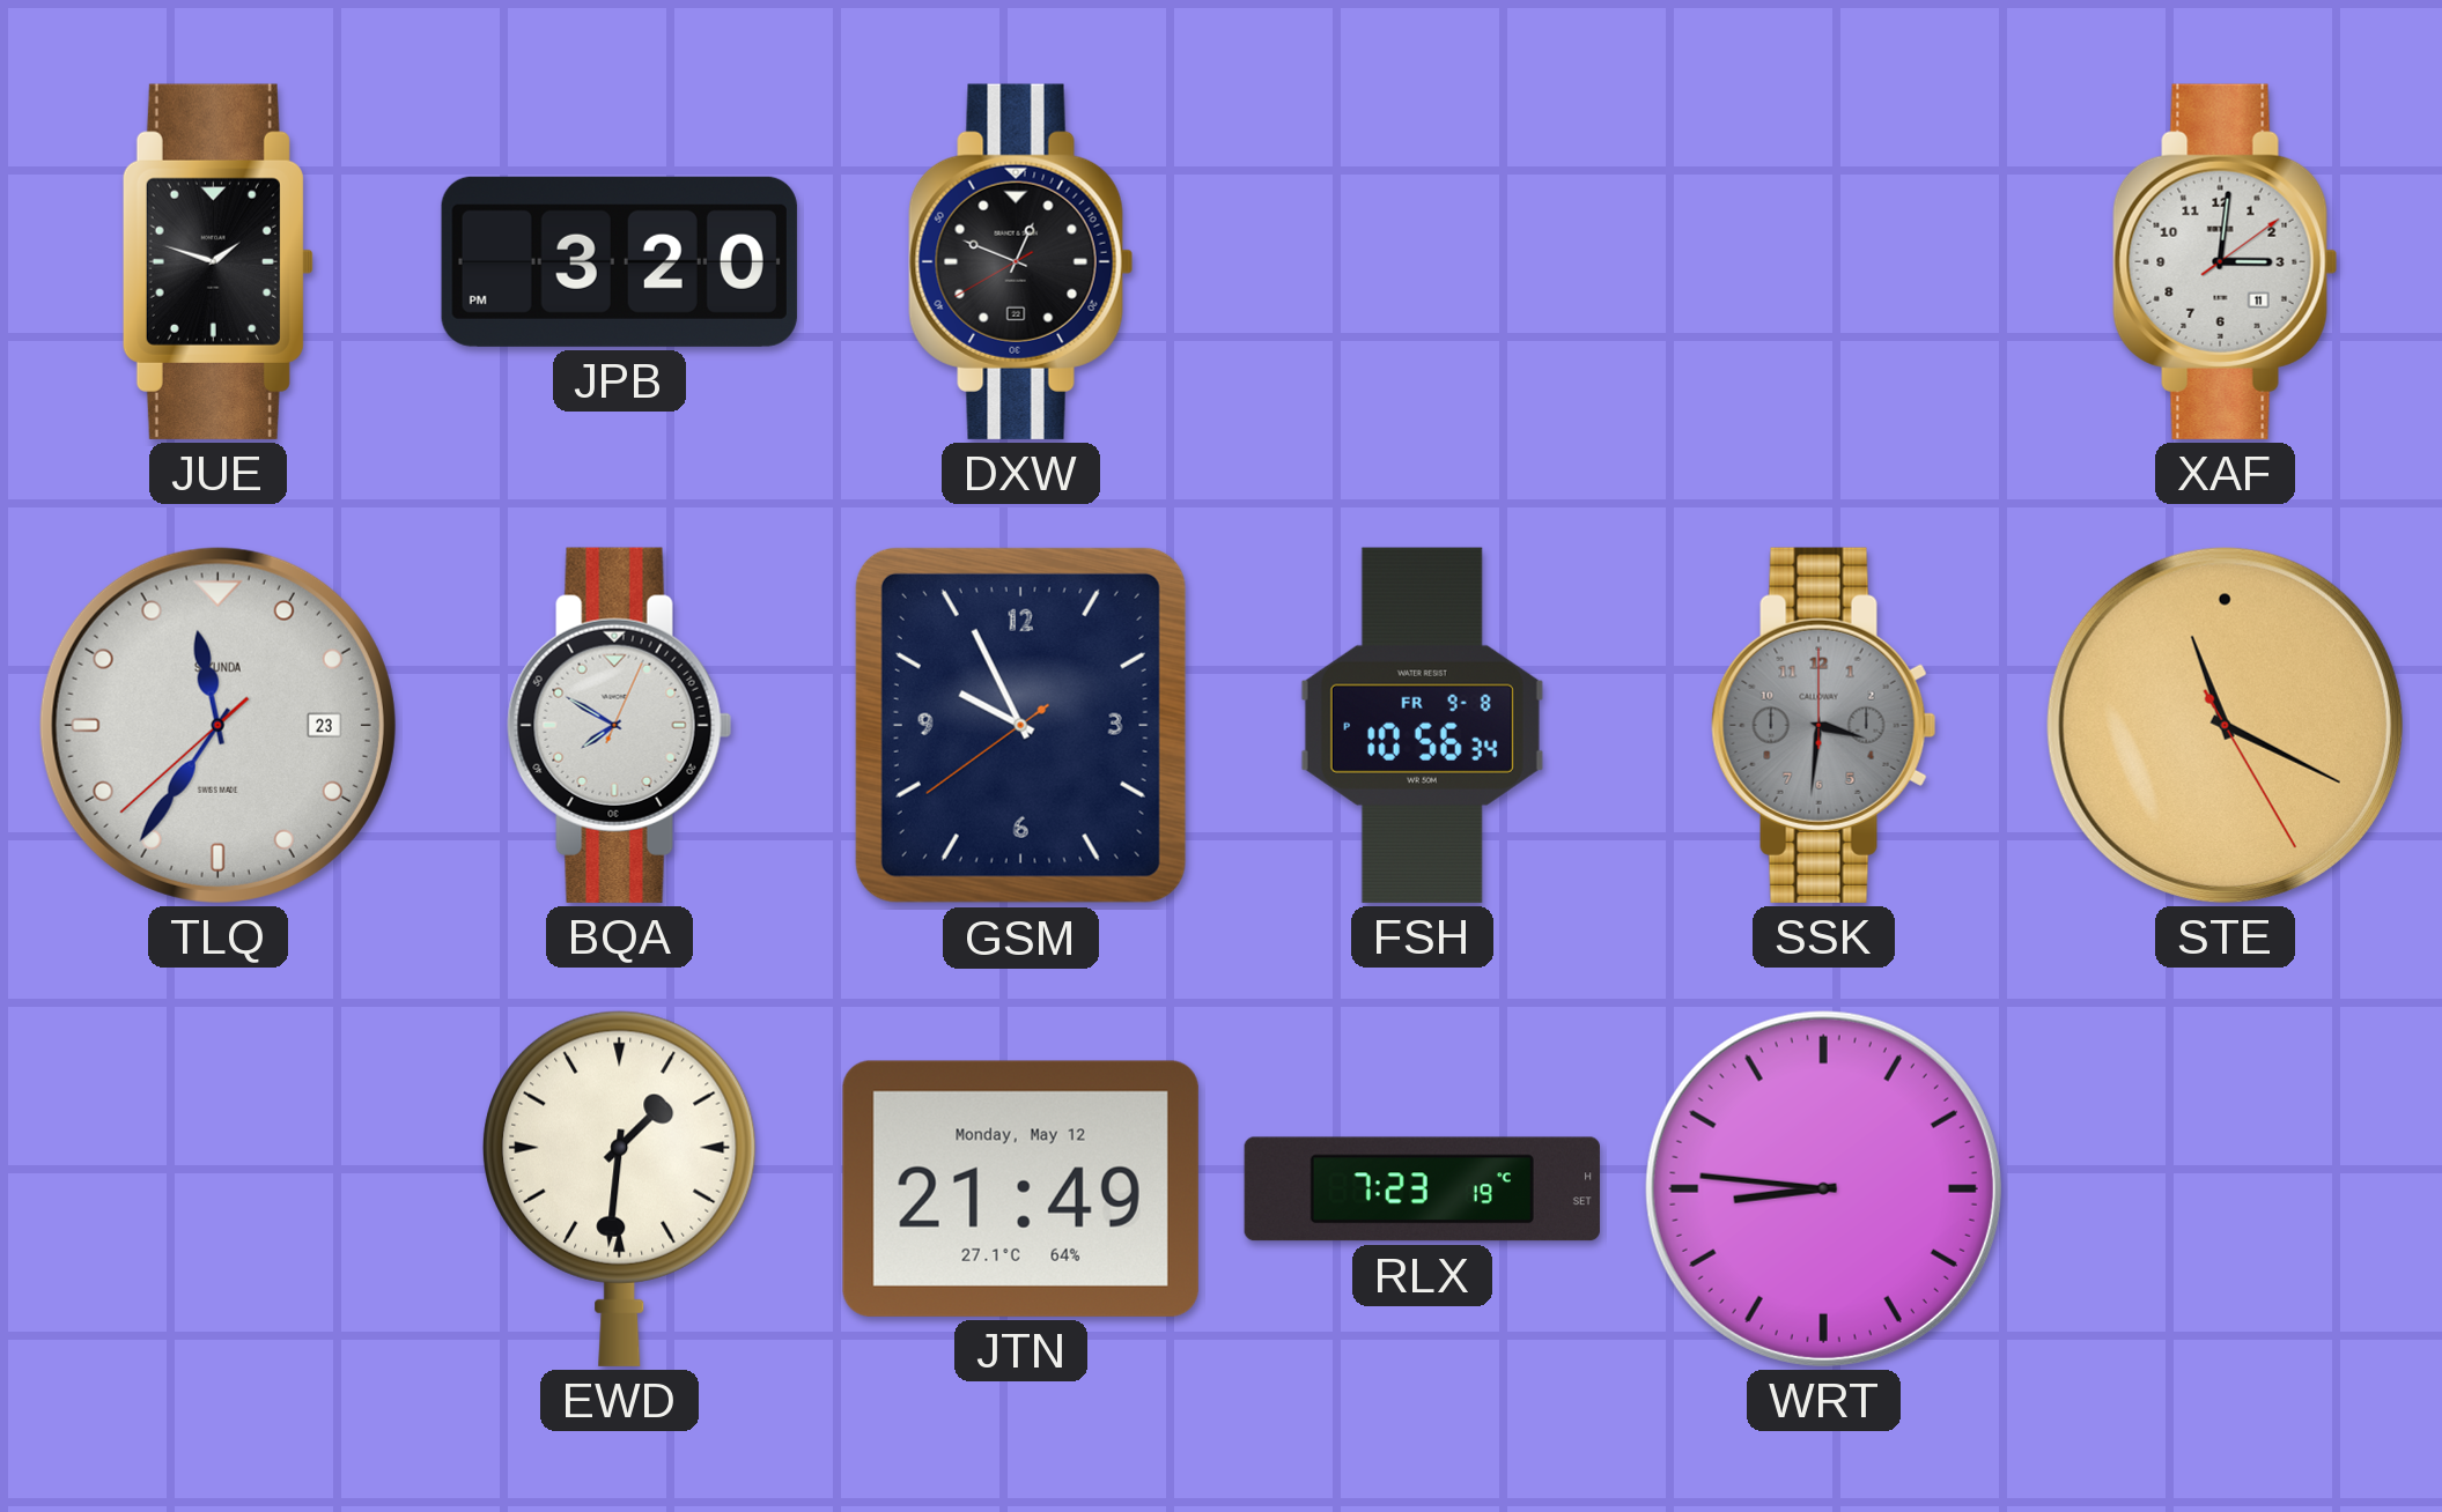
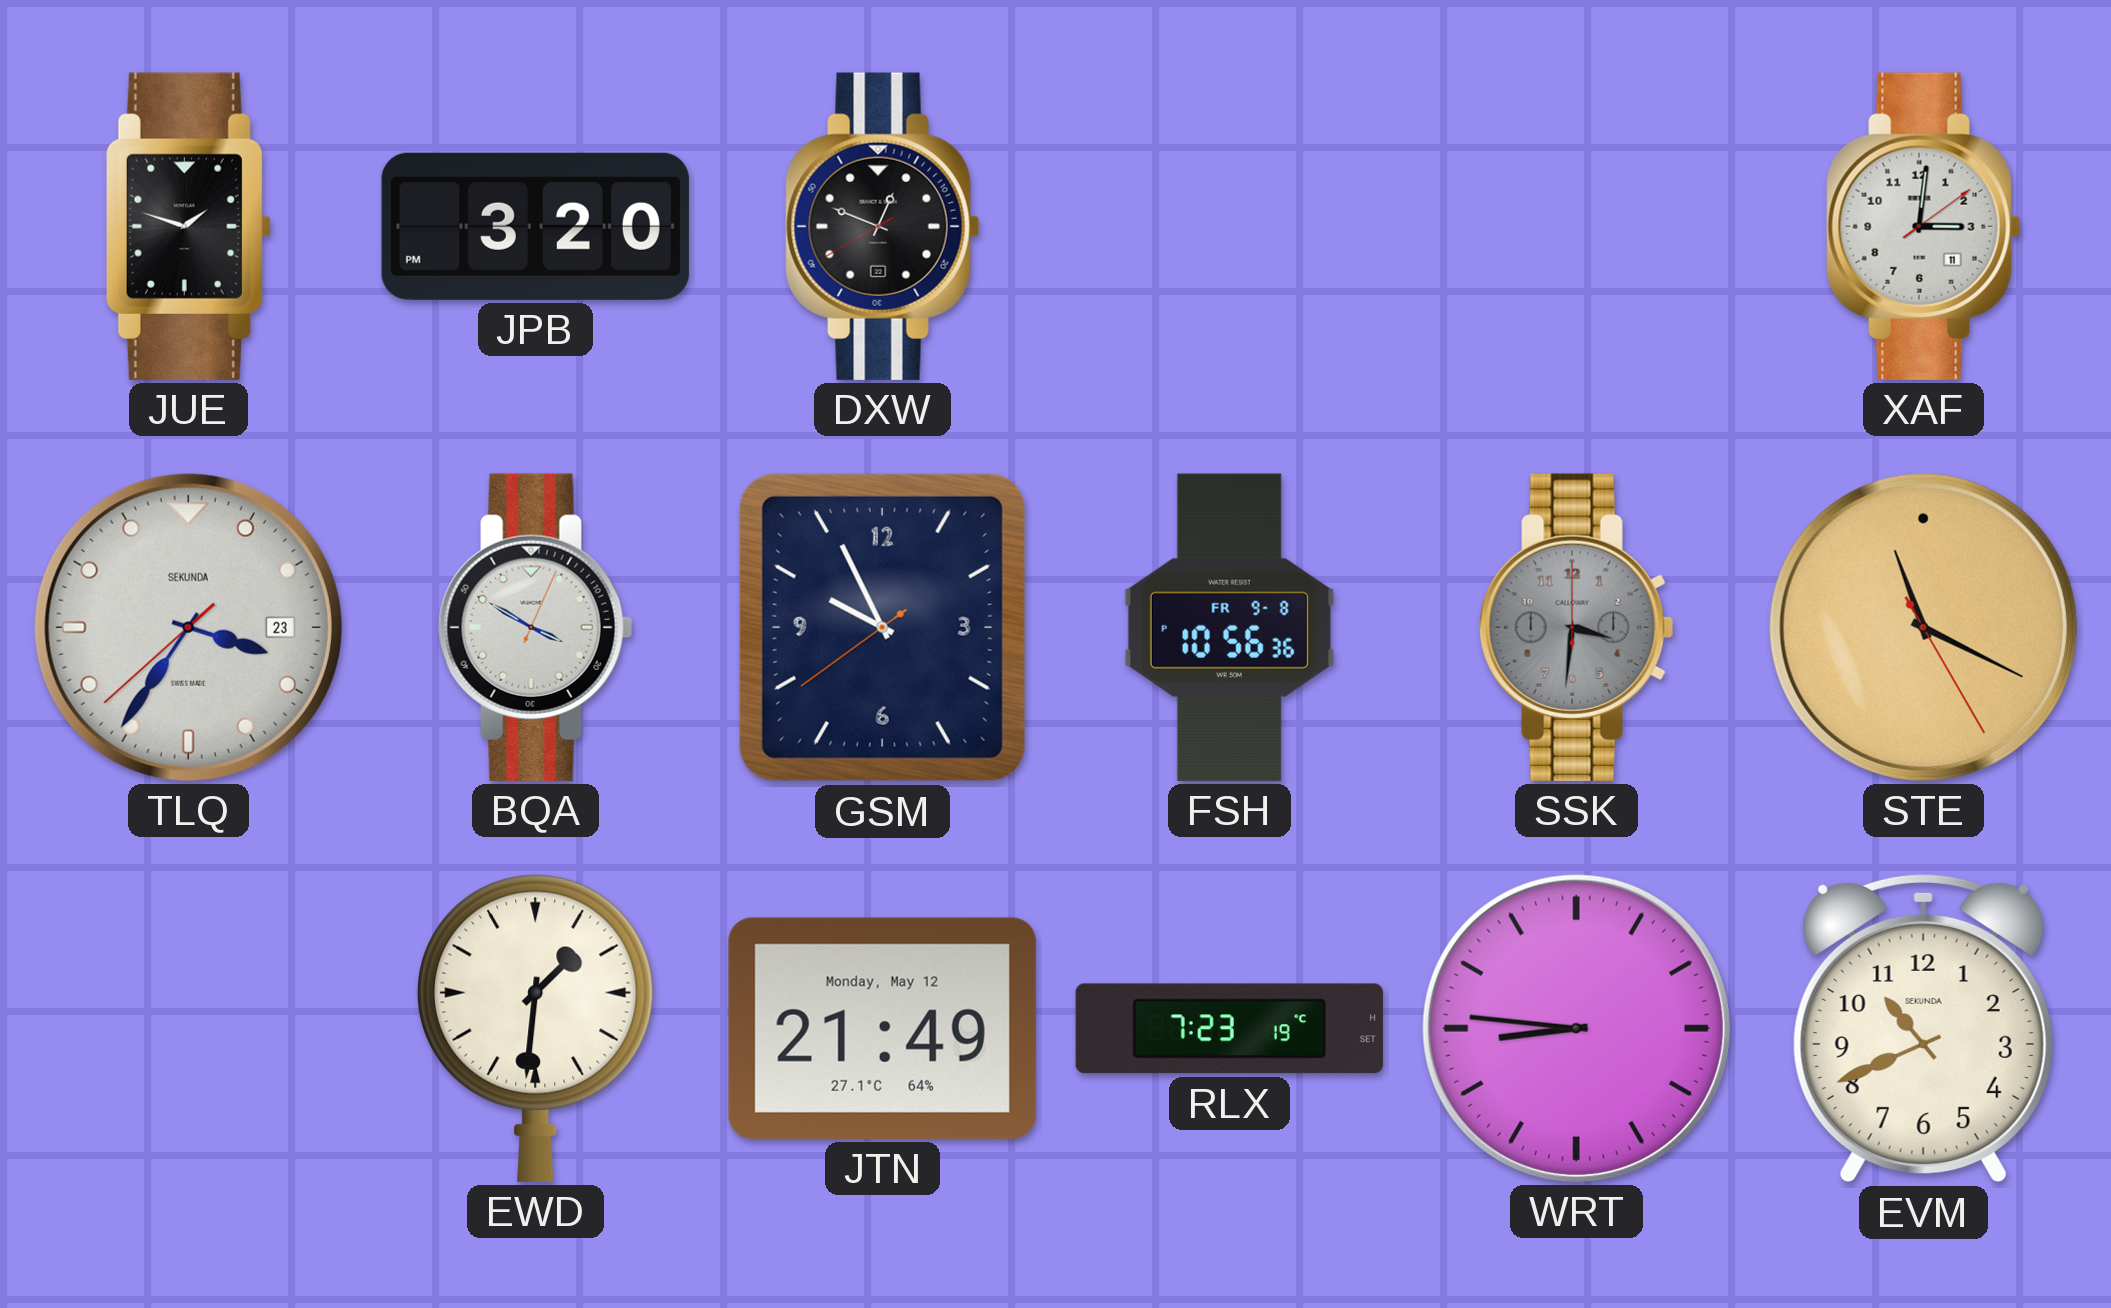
TLQ: 11:35 -> 3:35
BQA: 7:50 -> 3:50
FSH: 10:56:34 PM -> 10:56:36 PM
EVM: none -> 10:41
